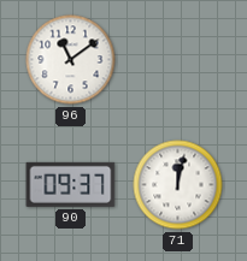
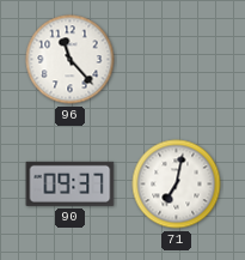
96: 11:09 -> 11:23
71: 12:02 -> 7:02
